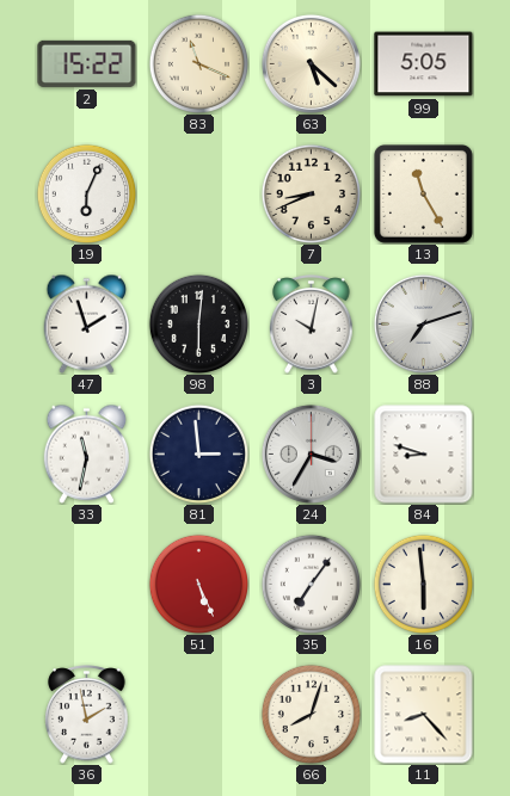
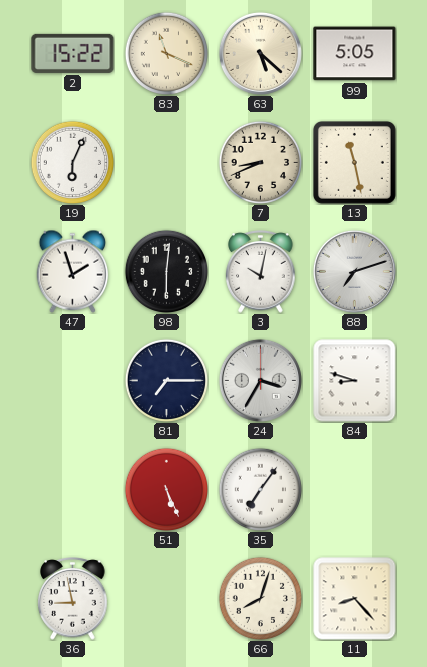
13: 11:25 -> 11:28
33: 11:32 -> none
81: 2:59 -> 7:15
16: 5:59 -> none
36: 1:58 -> 8:58
